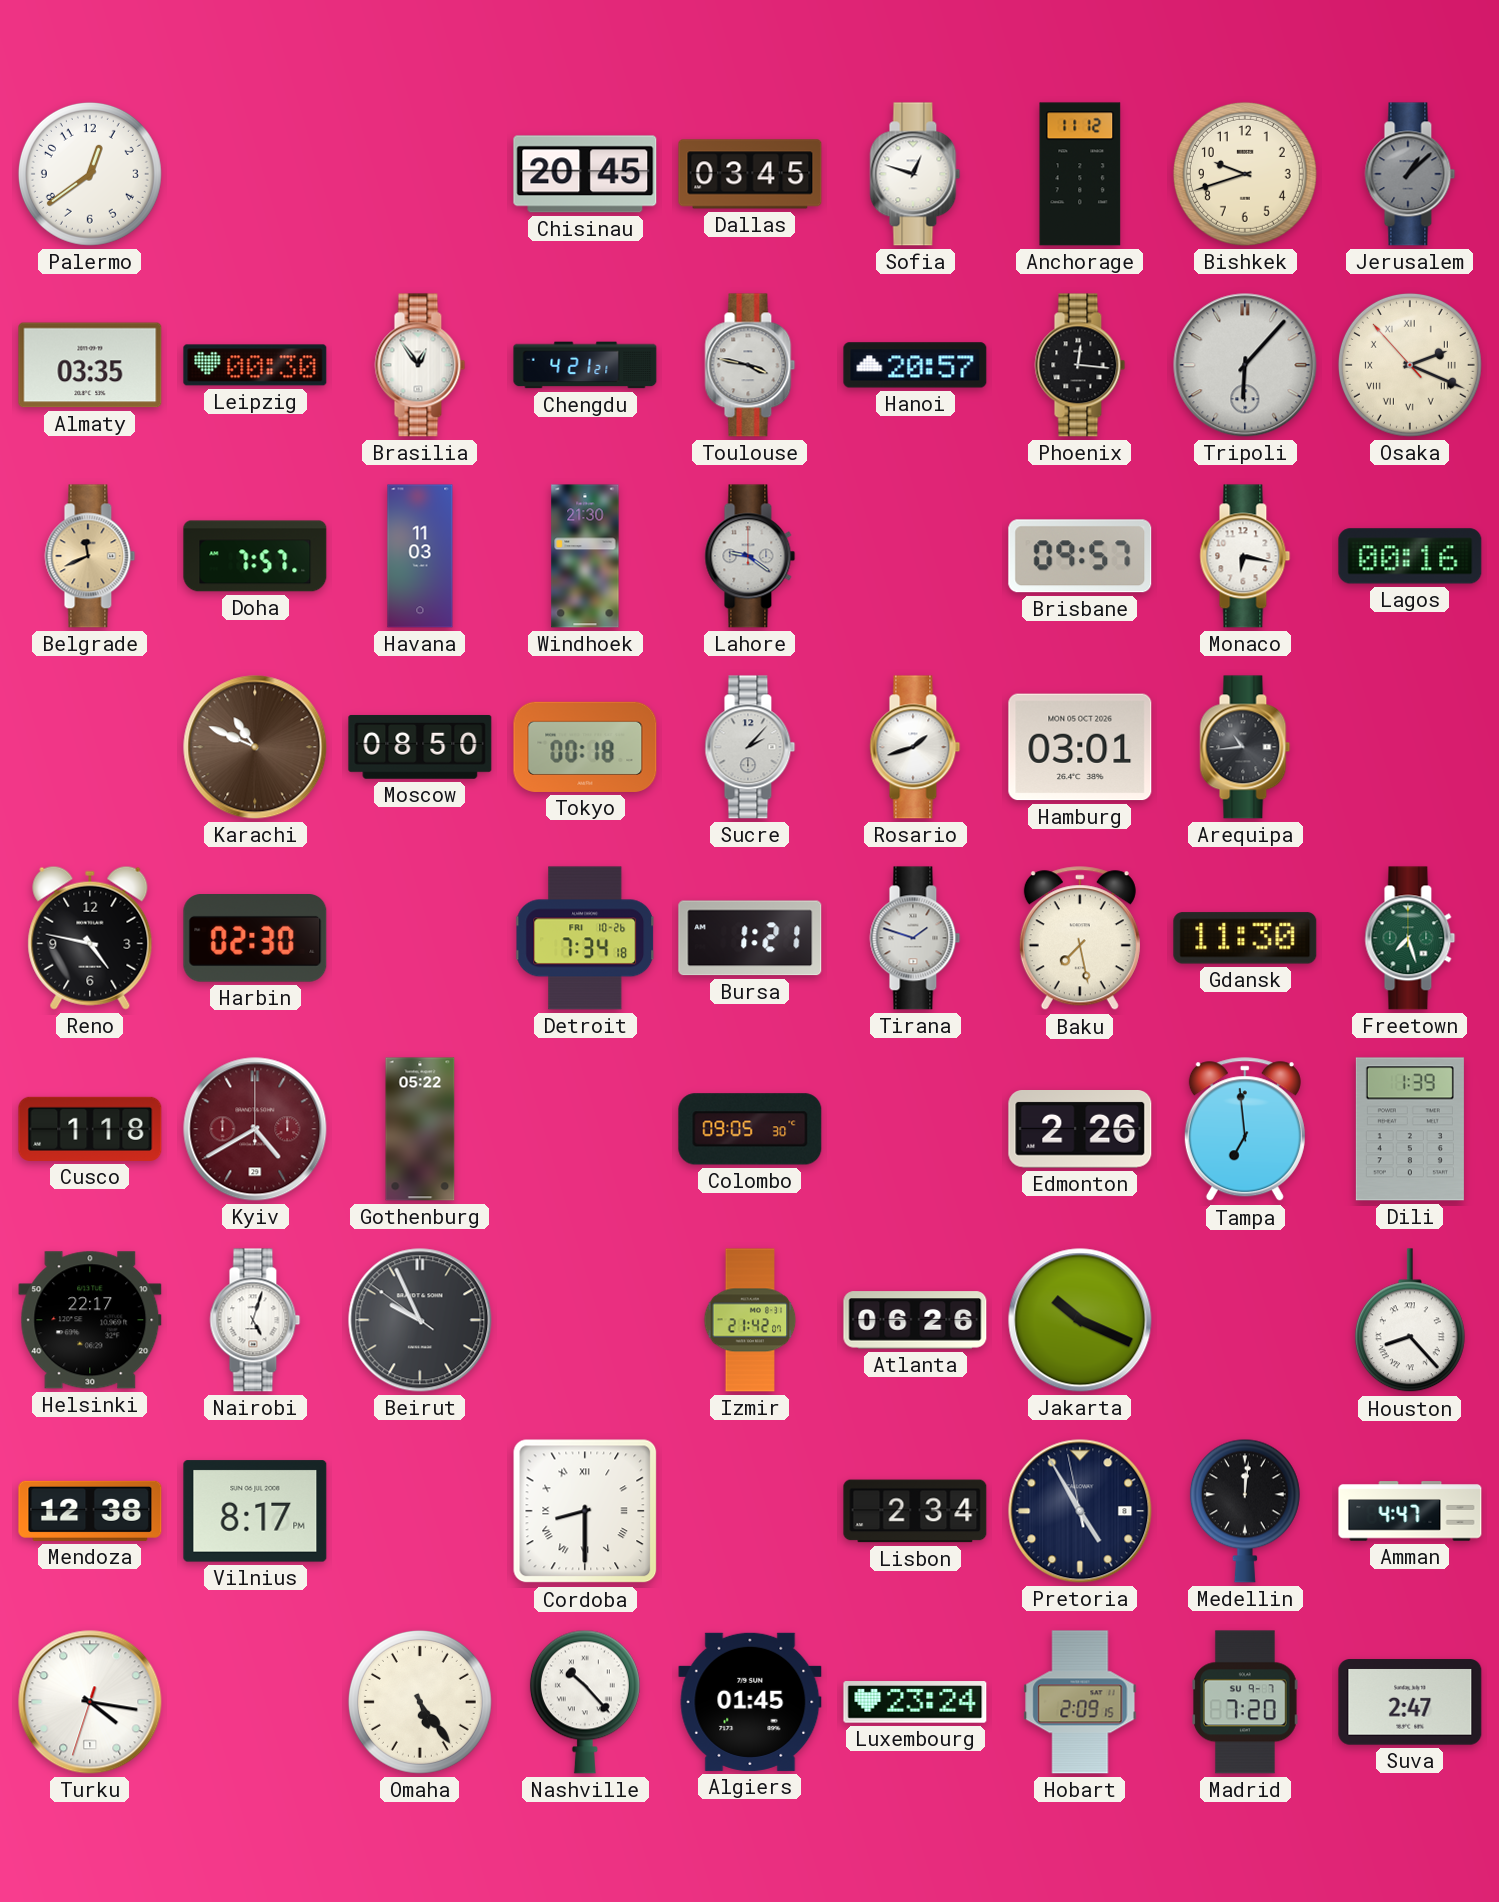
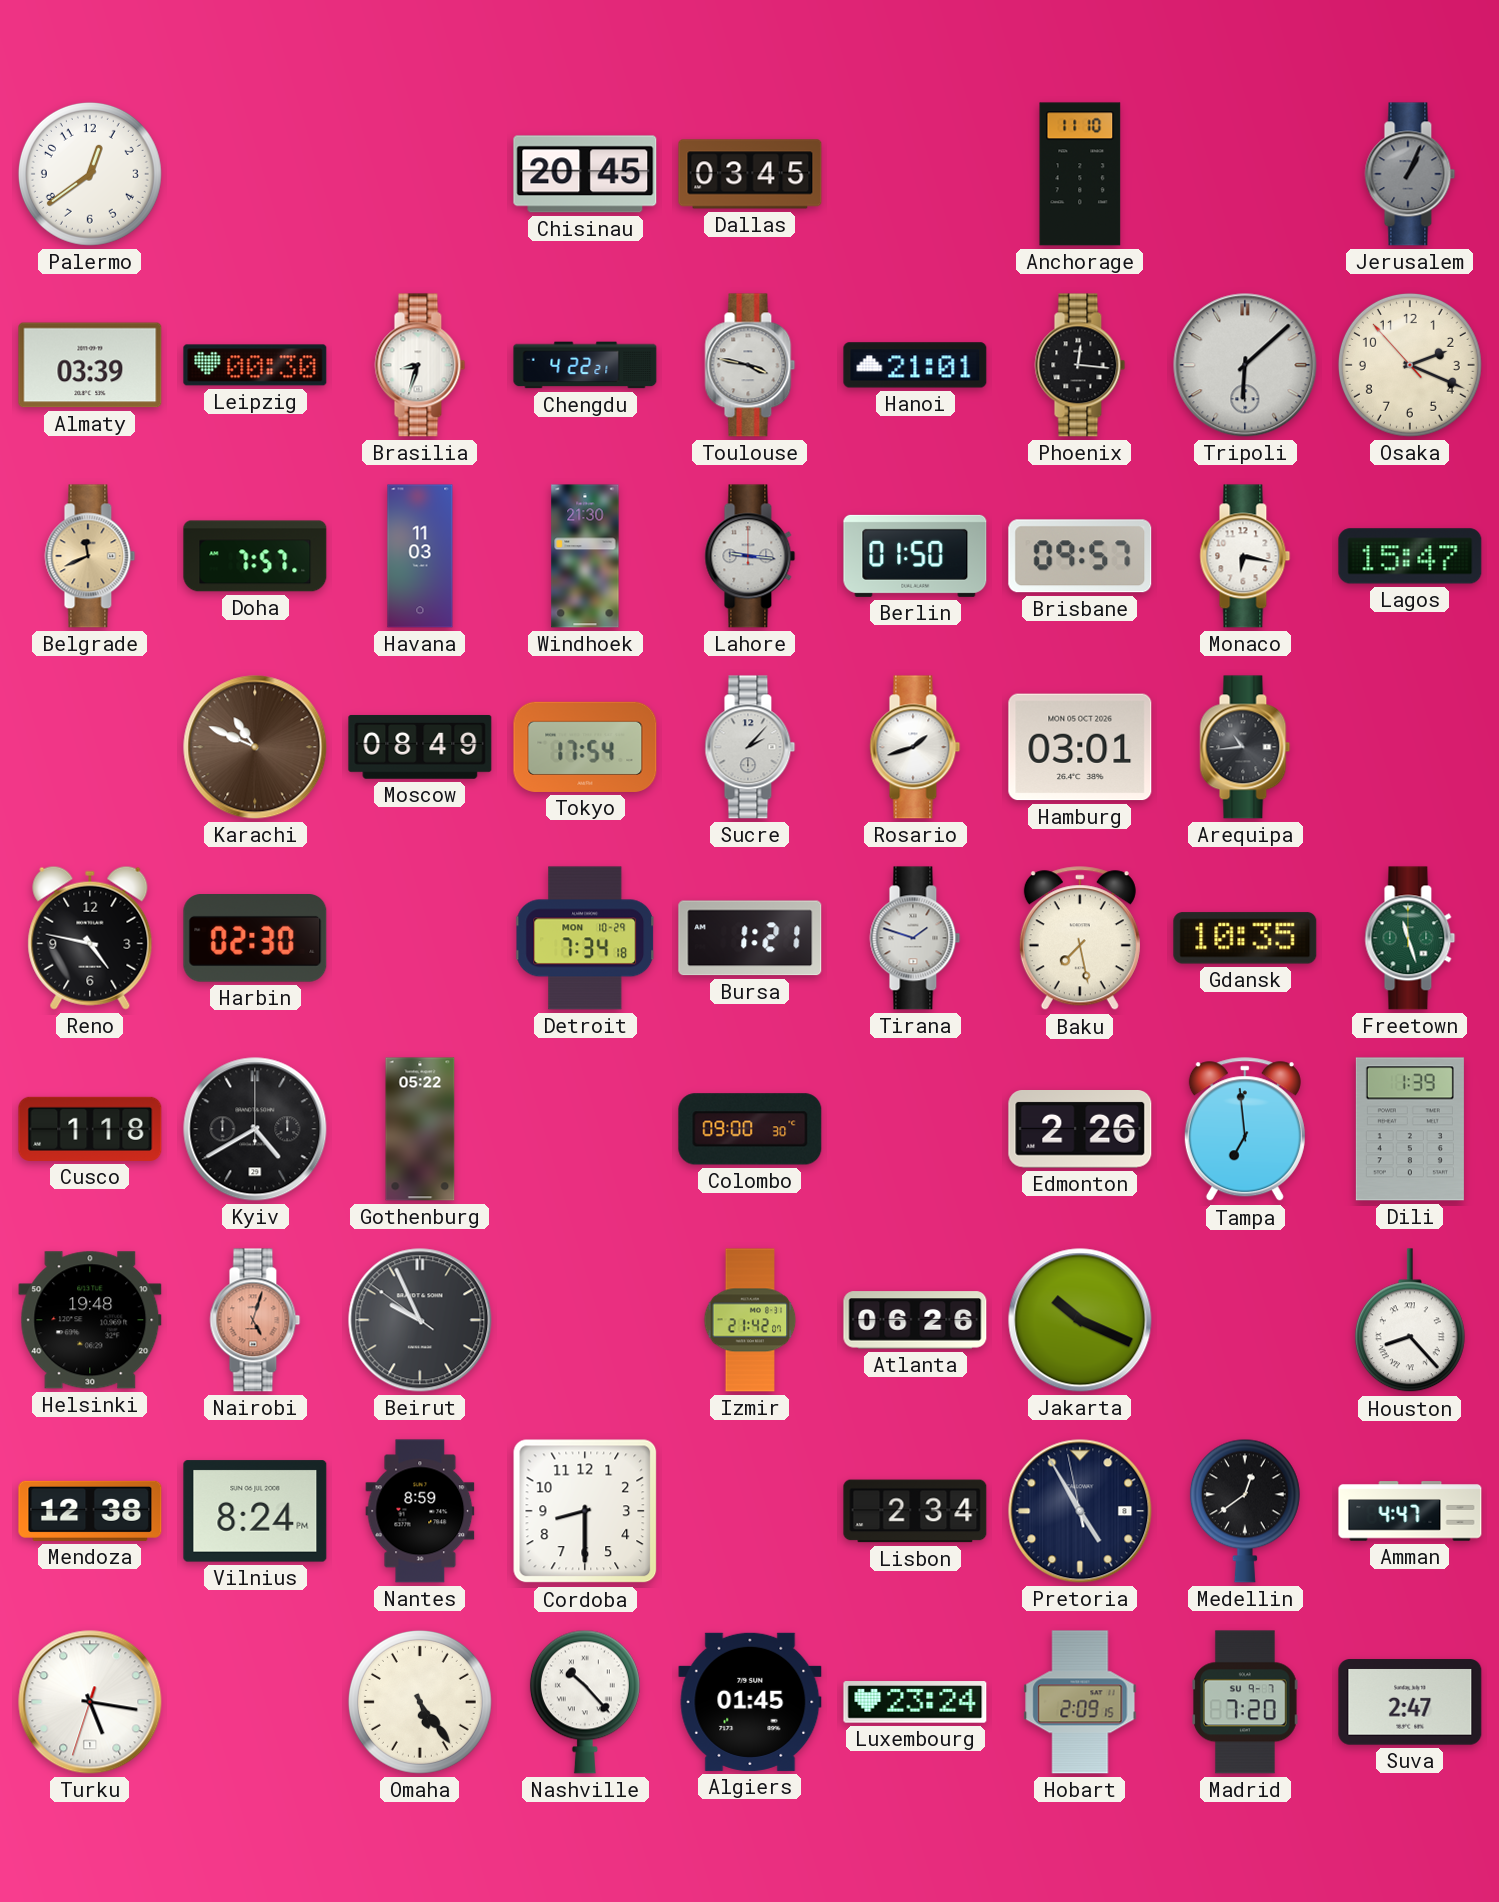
Sofia: 12:48 -> none
Anchorage: 11:12 -> 11:10
Bishkek: 9:42 -> none
Jerusalem: 1:08 -> 1:04
Almaty: 03:35 -> 03:39
Brasilia: 12:54 -> 8:33
Chengdu: 4:21 -> 4:22
Hanoi: 20:57 -> 21:01
Tripoli: 6:07 -> 6:08
Osaka numerals: Roman -> Arabic
Lahore: 9:21 -> 9:16
Berlin: none -> 01:50
Lagos: 00:16 -> 15:47
Moscow: 08:50 -> 08:49
Tokyo: 00:18 -> 17:54
Detroit date: FRI 10-26 -> MON 10-29
Gdansk: 11:30 -> 10:35
Freetown: 7:27 -> 11:27
Kyiv dial: burgundy -> black
Colombo: 09:05 -> 09:00
Helsinki: 22:17 -> 19:48
Nairobi dial: white -> salmon
Vilnius: 8:17 -> 8:24
Nantes: none -> 8:59
Cordoba numerals: Roman -> Arabic
Medellin: 12:01 -> 12:39
Turku: 4:16 -> 5:16
